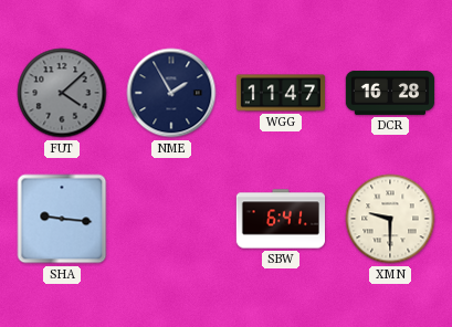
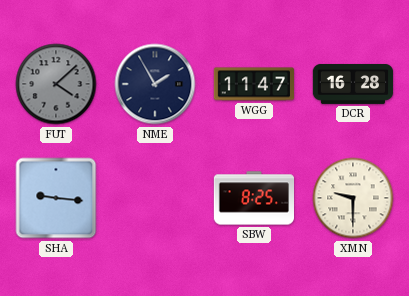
SBW: 6:41 -> 8:25
